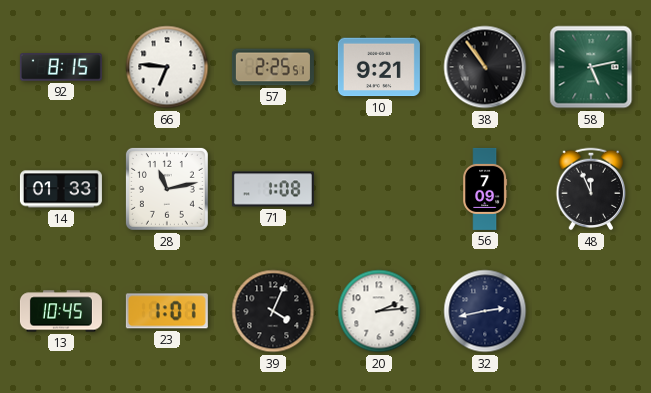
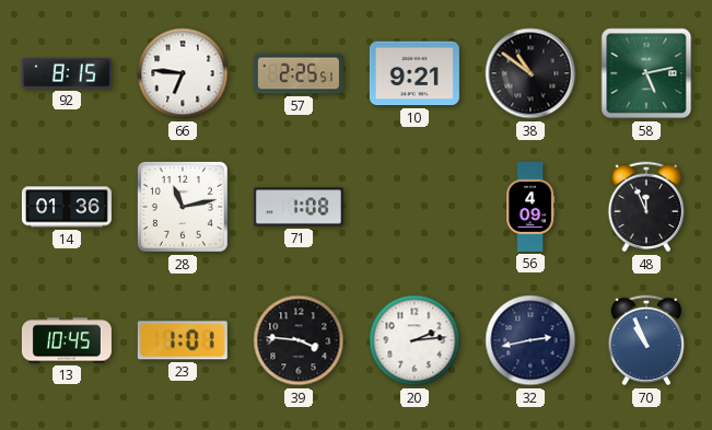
38: 10:54 -> 10:51
14: 01:33 -> 01:36
56: 7:09 -> 4:09
39: 4:04 -> 3:46
70: none -> 10:56
